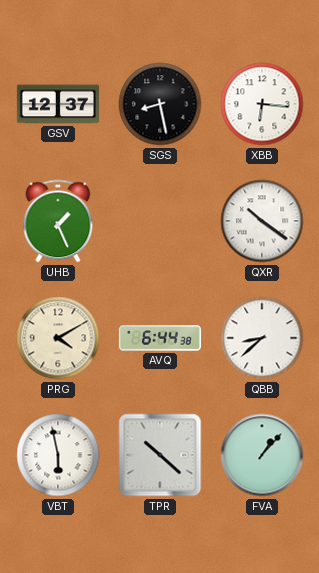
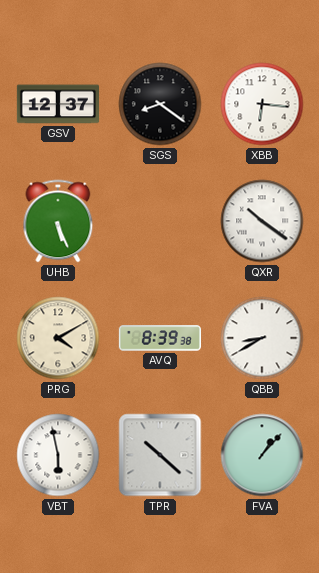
SGS: 8:28 -> 8:21
UHB: 1:26 -> 5:26
AVQ: 6:44 -> 8:39
QBB: 8:38 -> 8:40
